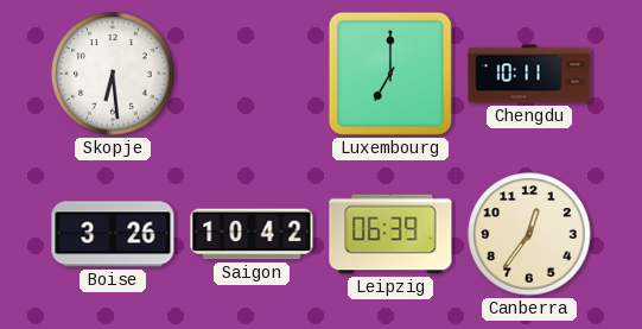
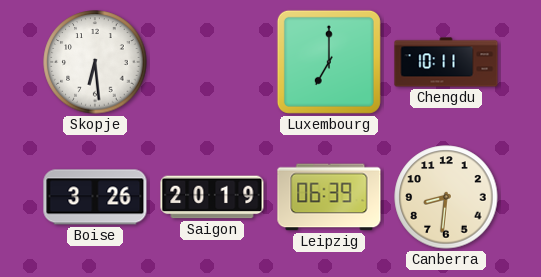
Saigon: 10:42 -> 20:19
Canberra: 12:36 -> 8:31
